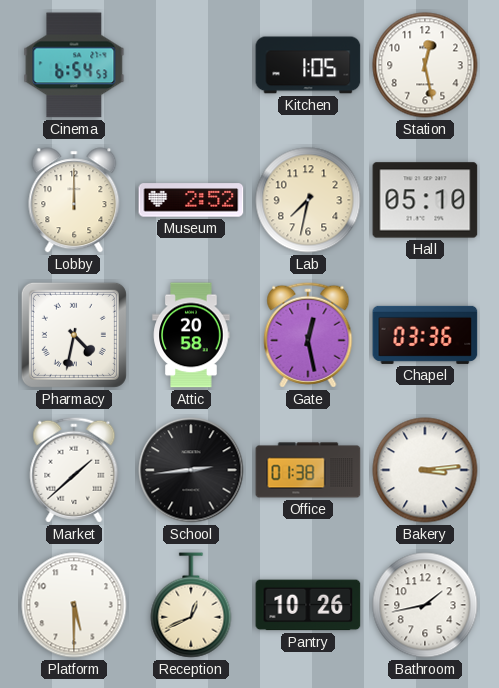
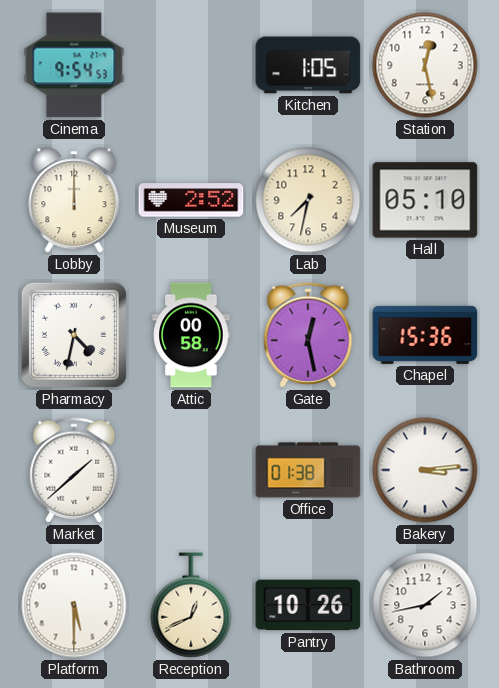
Cinema: 6:54 -> 9:54
Attic: 20:58 -> 00:58
Chapel: 03:36 -> 15:36
School: 2:44 -> none
